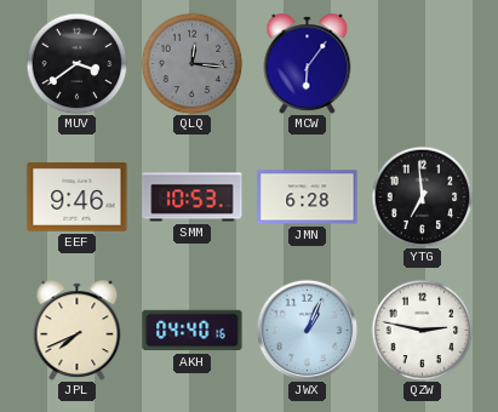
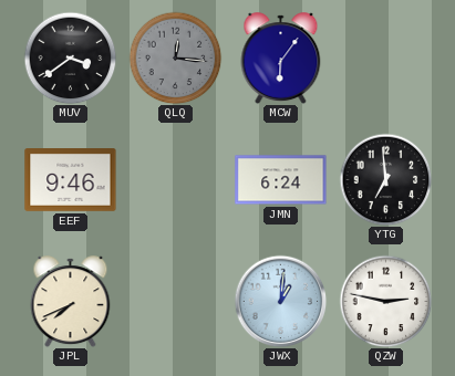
SMM: 10:53 -> none
JMN: 6:28 -> 6:24
AKH: 04:40 -> none
JWX: 1:04 -> 1:01
